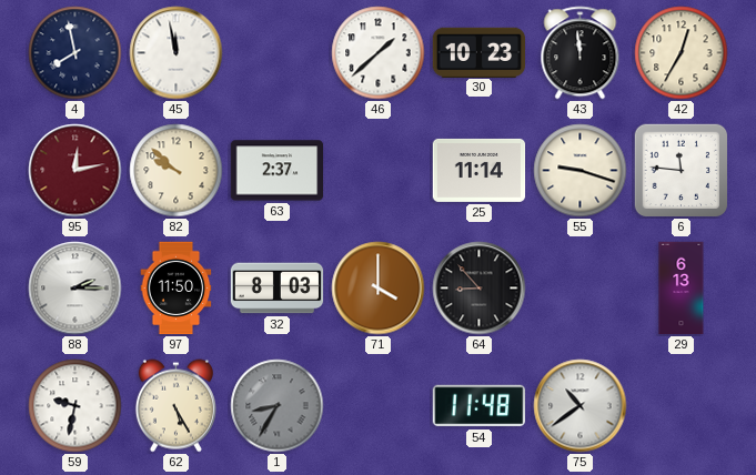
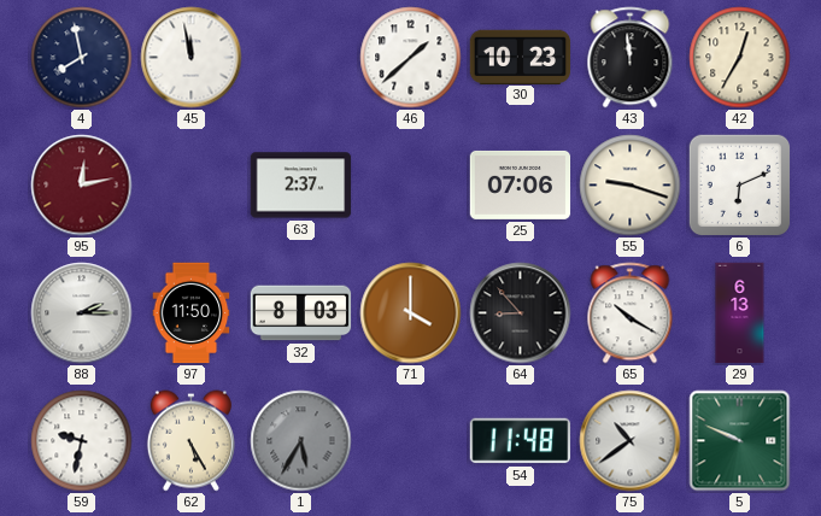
82: 9:52 -> none
25: 11:14 -> 07:06
6: 11:46 -> 6:11
65: none -> 10:20
1: 8:35 -> 5:35
5: none -> 9:49
